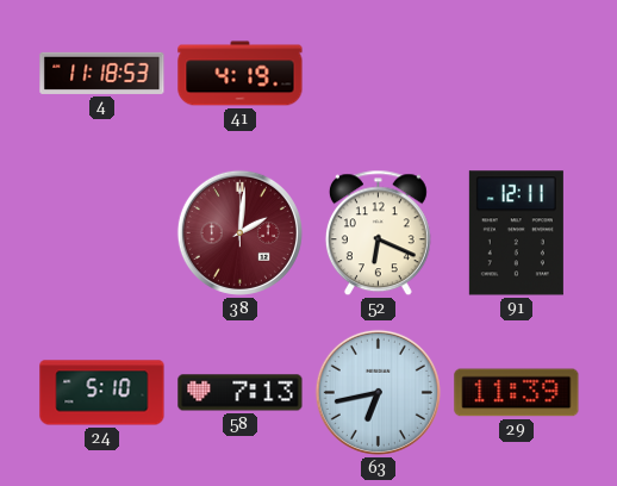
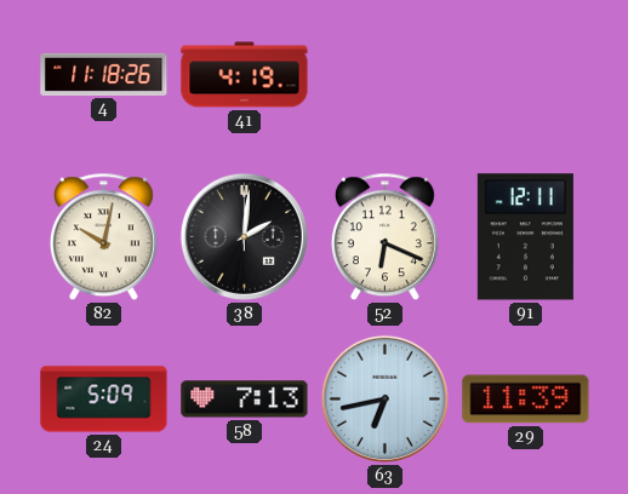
4: 11:18:53 -> 11:18:26
82: none -> 10:02
38 dial: burgundy -> black
24: 5:10 -> 5:09
